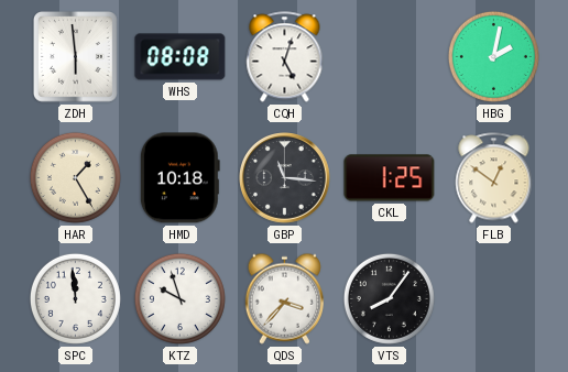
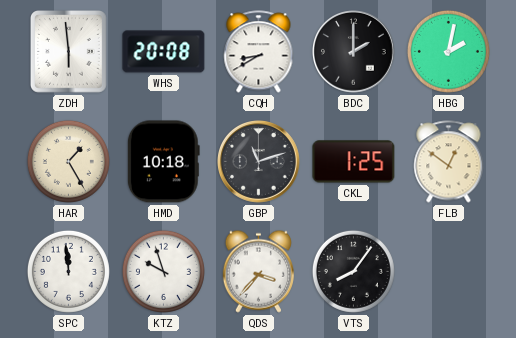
WHS: 08:08 -> 20:08
CQH: 5:03 -> 8:40
BDC: none -> 2:00
GBP: 11:16 -> 11:12
